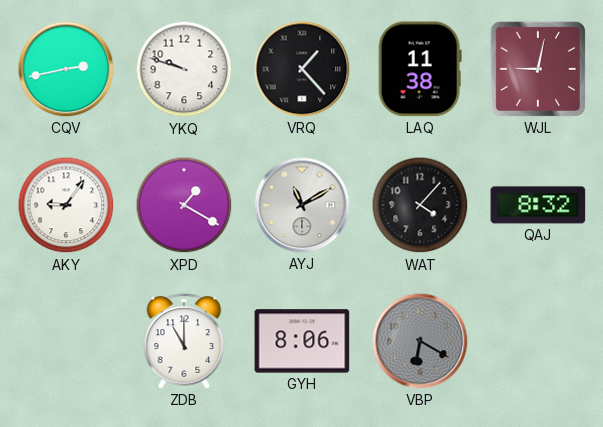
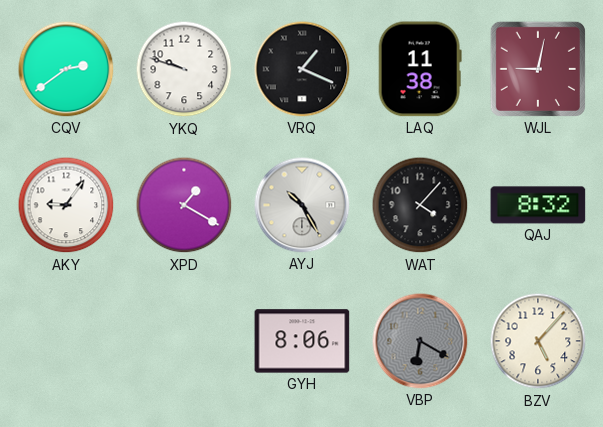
CQV: 2:43 -> 2:39
VRQ: 1:23 -> 1:19
AYJ: 11:10 -> 10:25
ZDB: 11:00 -> none
BZV: none -> 5:07
